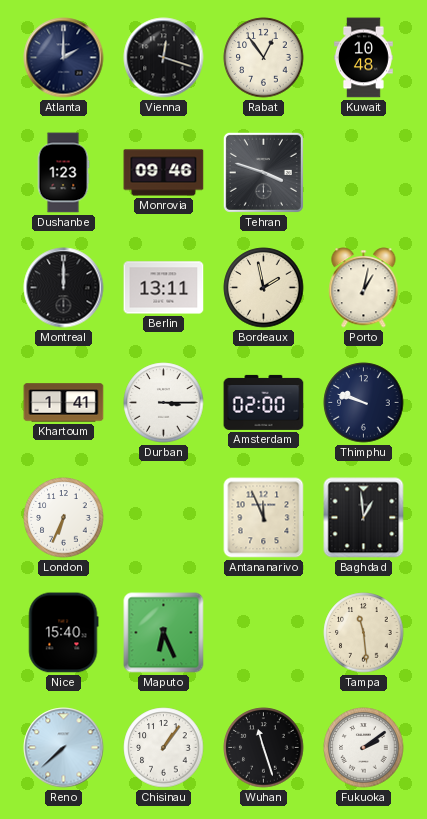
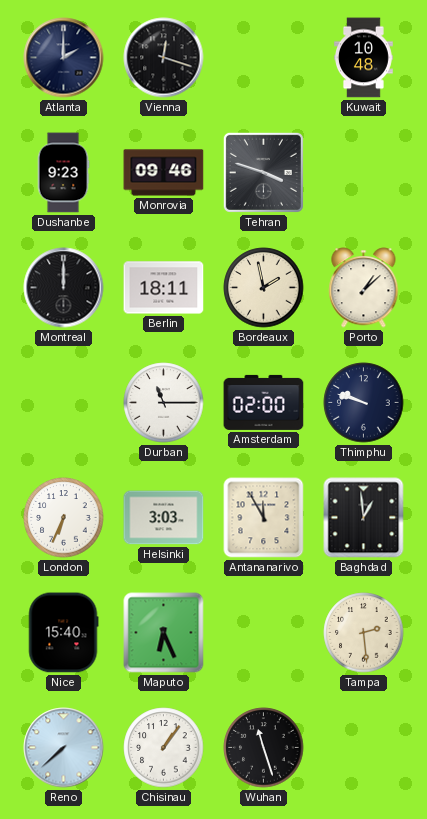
Rabat: 12:54 -> none
Dushanbe: 1:23 -> 9:23
Berlin: 13:11 -> 18:11
Porto: 1:02 -> 1:08
Khartoum: 1:41 -> none
Durban: 3:15 -> 11:15
Helsinki: none -> 3:03
Antananarivo: 11:56 -> 11:55
Tampa: 11:29 -> 2:29
Fukuoka: 2:09 -> none
